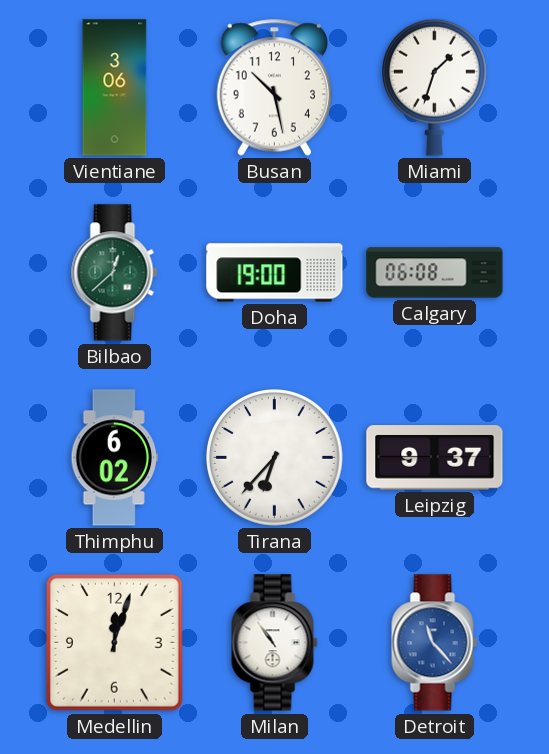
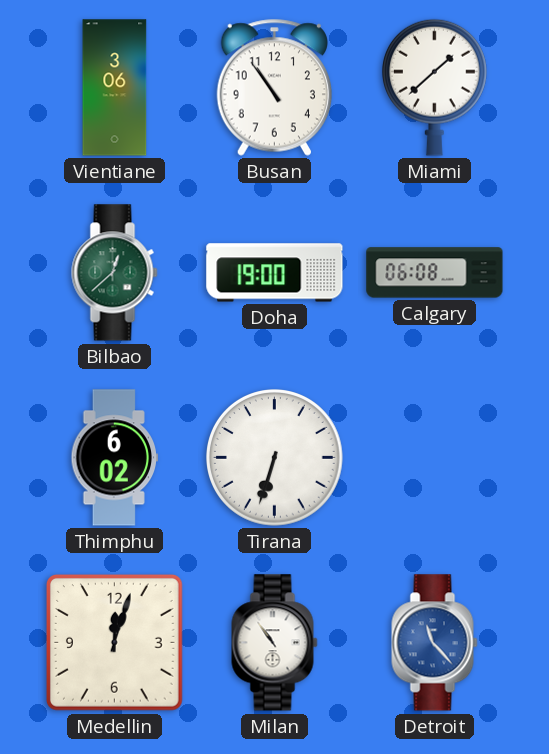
Busan: 10:28 -> 10:54
Miami: 1:33 -> 1:38
Tirana: 6:37 -> 6:33
Leipzig: 9:37 -> none
